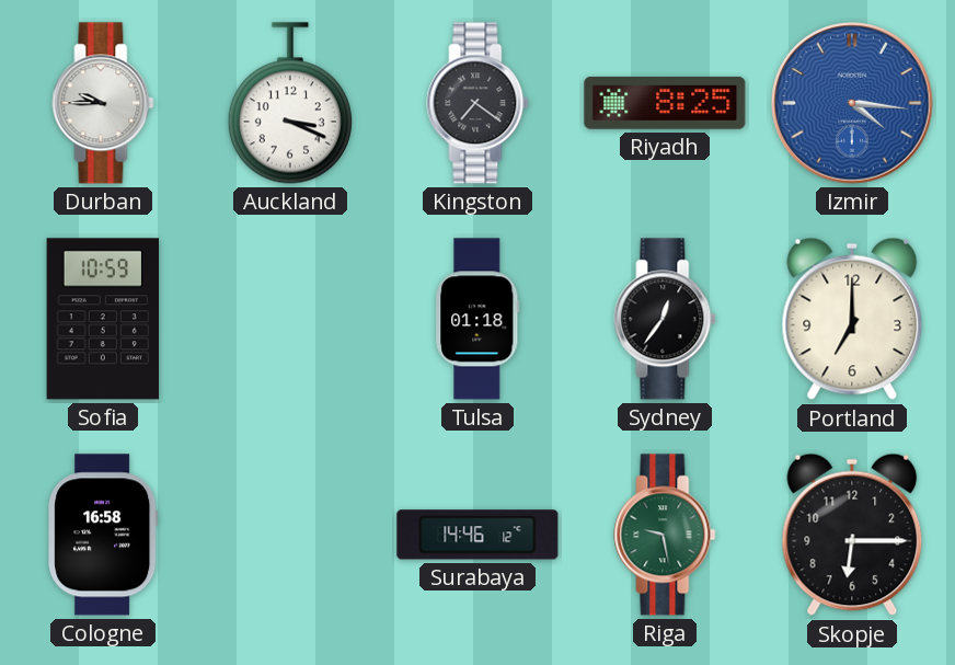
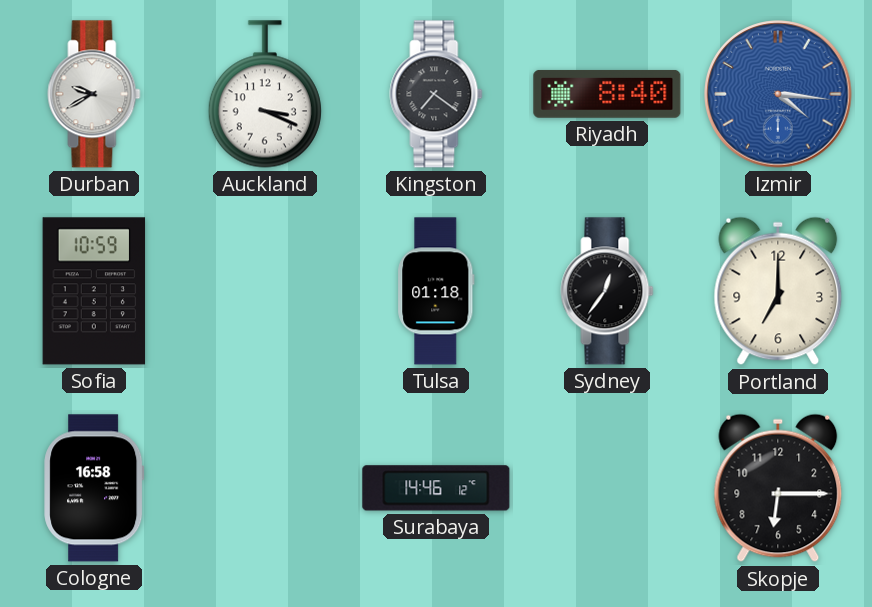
Durban: 9:45 -> 9:40
Riyadh: 8:25 -> 8:40
Riga: 9:28 -> none
